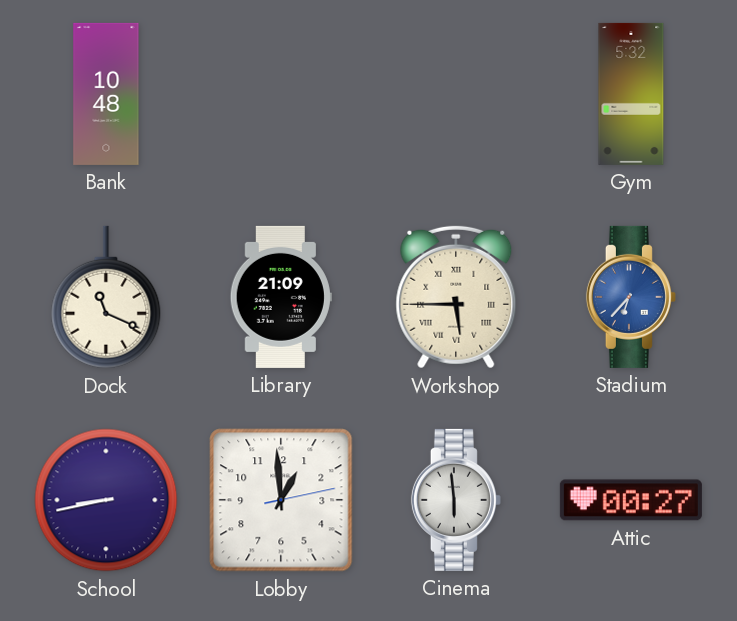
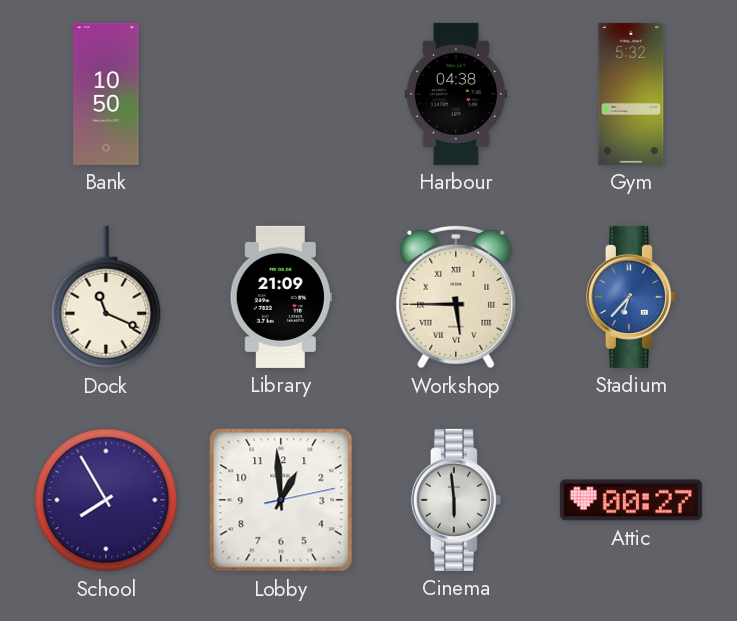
Bank: 10:48 -> 10:50
Harbour: none -> 04:38
School: 8:43 -> 7:55
